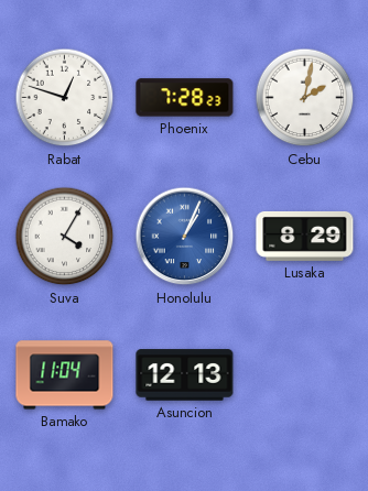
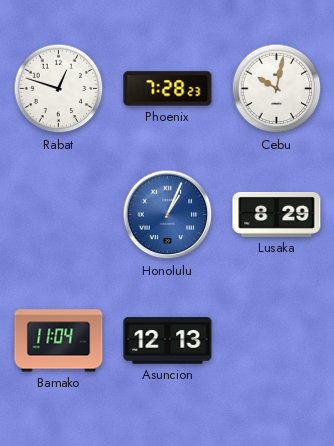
Cebu: 2:02 -> 10:02
Suva: 4:05 -> none
